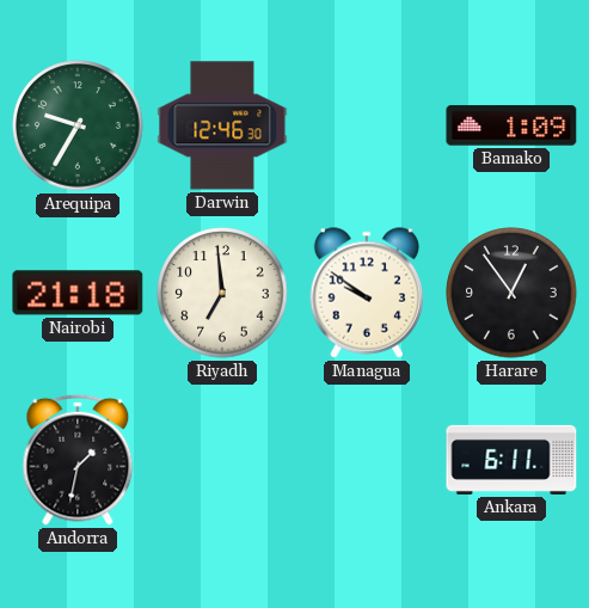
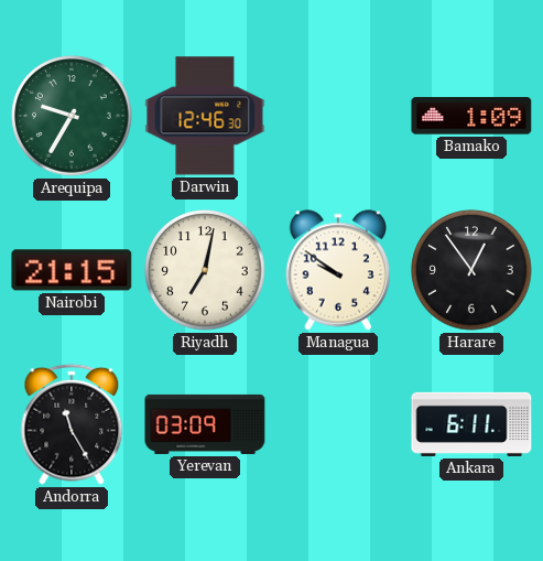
Nairobi: 21:18 -> 21:15
Riyadh: 6:59 -> 7:02
Andorra: 1:32 -> 11:25
Yerevan: none -> 03:09
